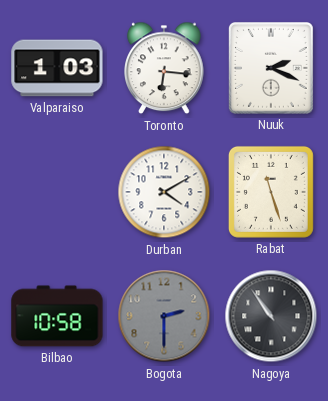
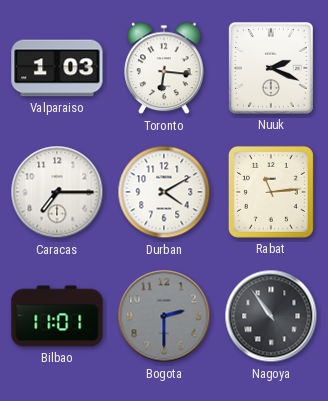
Caracas: none -> 7:15
Rabat: 11:27 -> 11:14
Bilbao: 10:58 -> 11:01
